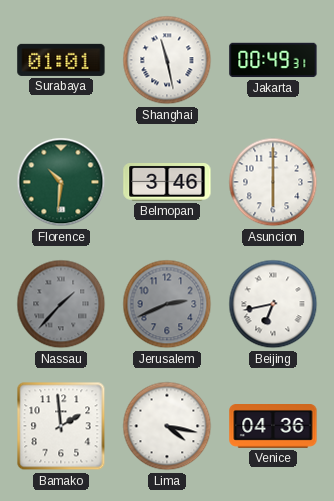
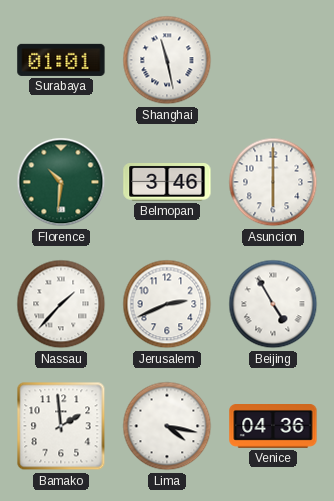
Jakarta: 00:49 -> none
Nassau dial: grey -> white
Jerusalem dial: grey -> white
Beijing: 6:43 -> 4:55
